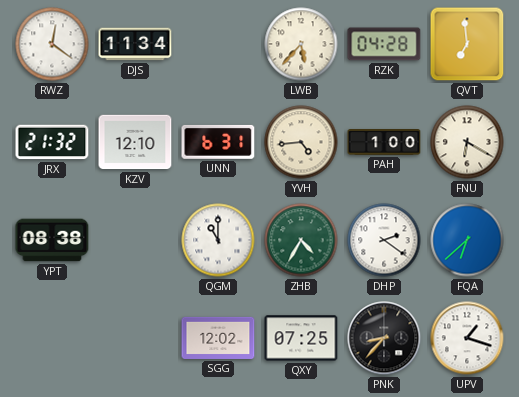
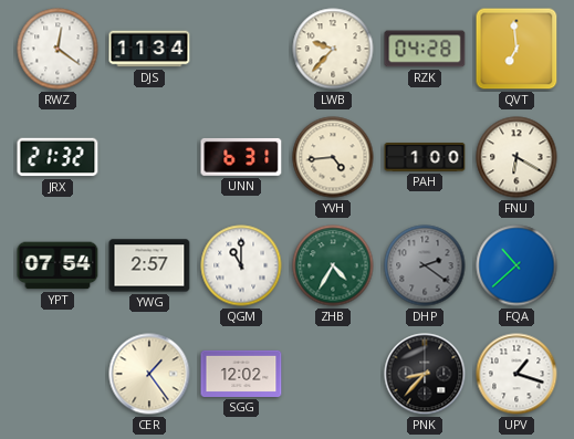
LWB: 5:37 -> 9:37
KZV: 12:10 -> none
YPT: 08:38 -> 07:54
YWG: none -> 2:57
DHP dial: white -> grey
FQA: 6:38 -> 10:38
CER: none -> 1:24
QXY: 07:25 -> none
